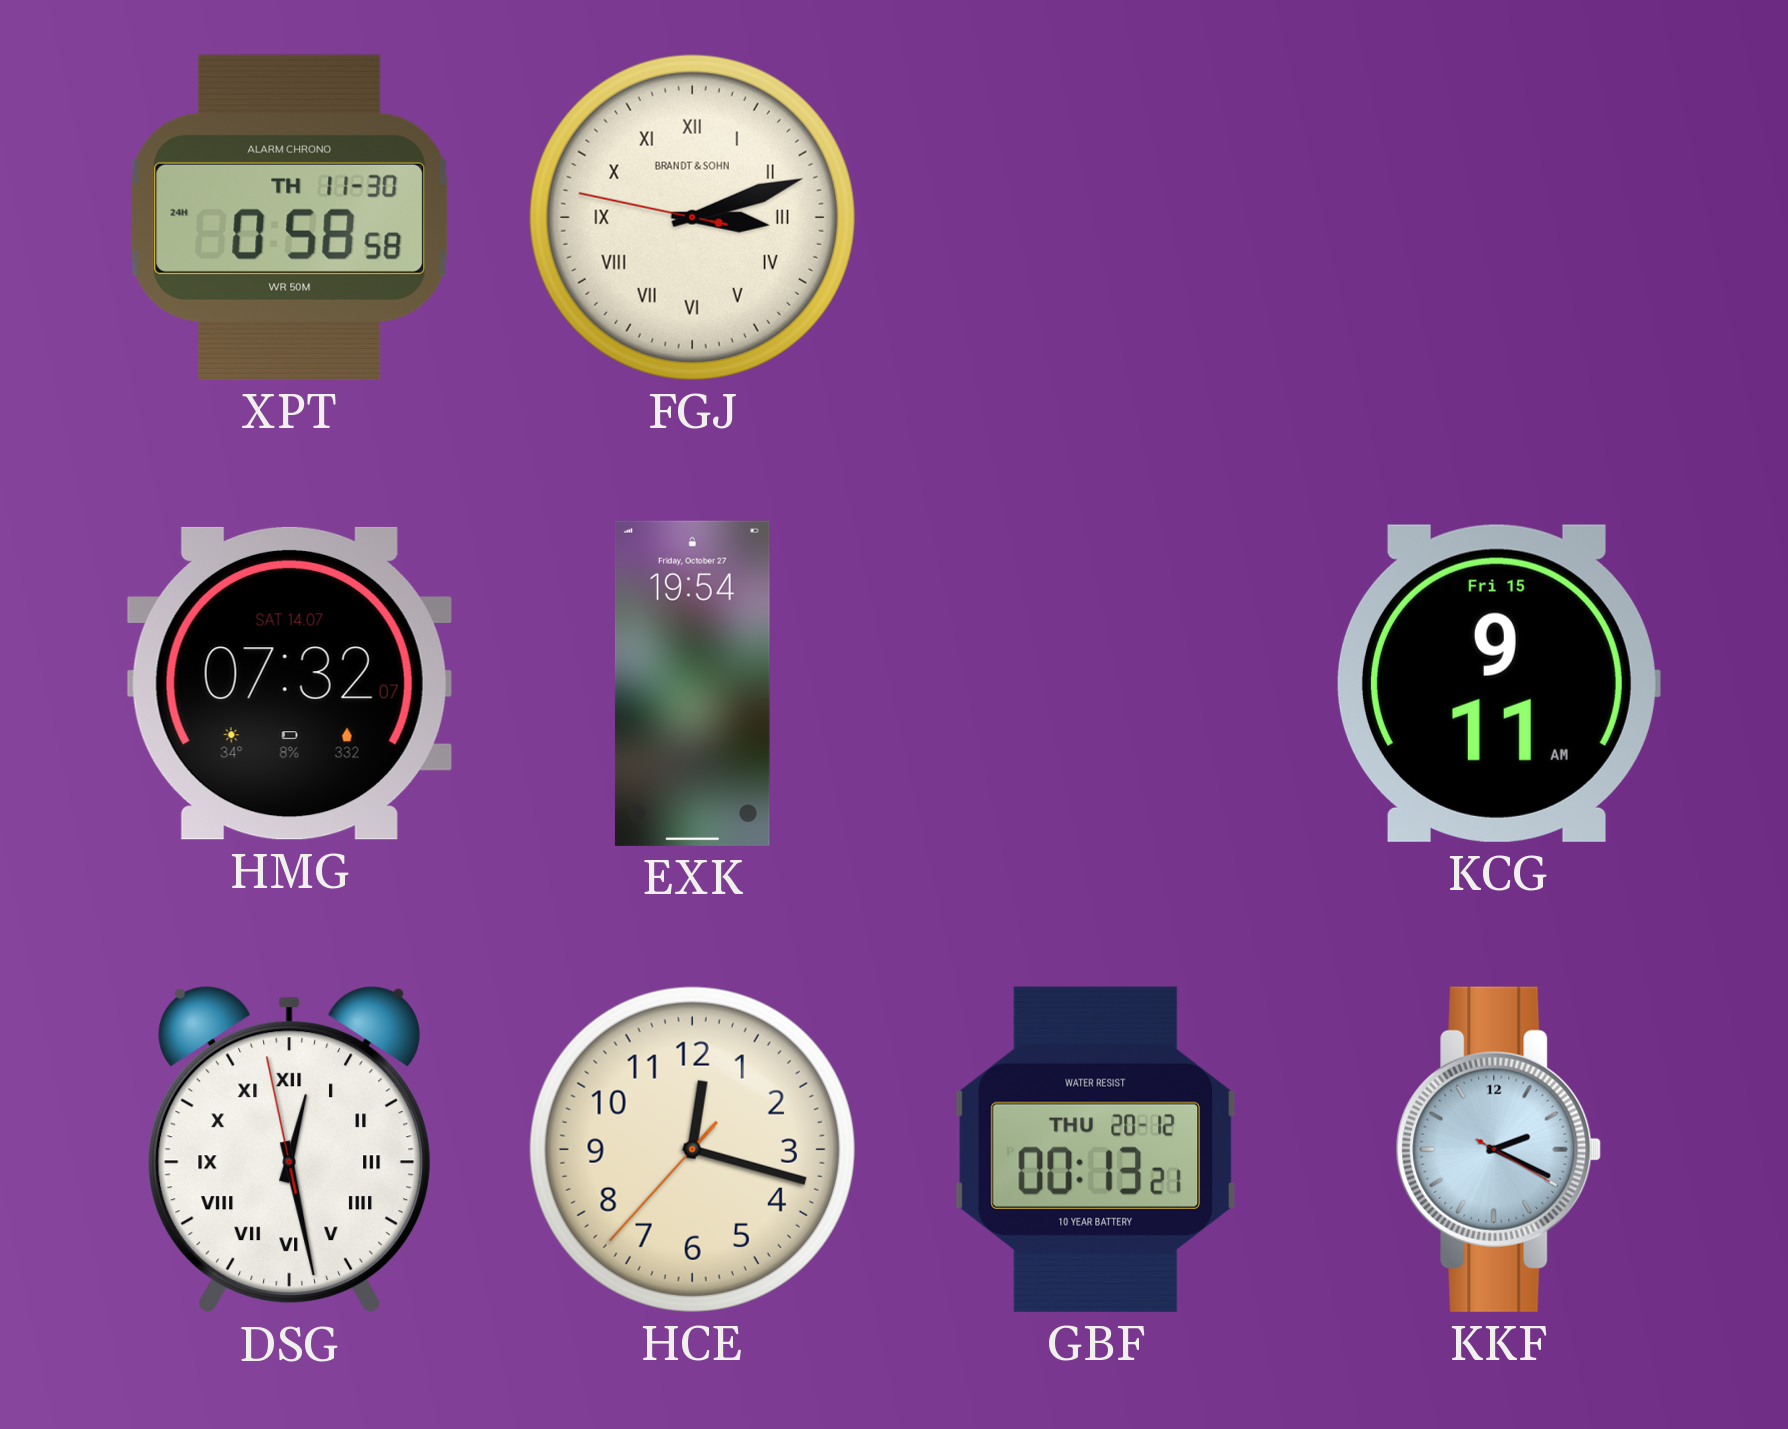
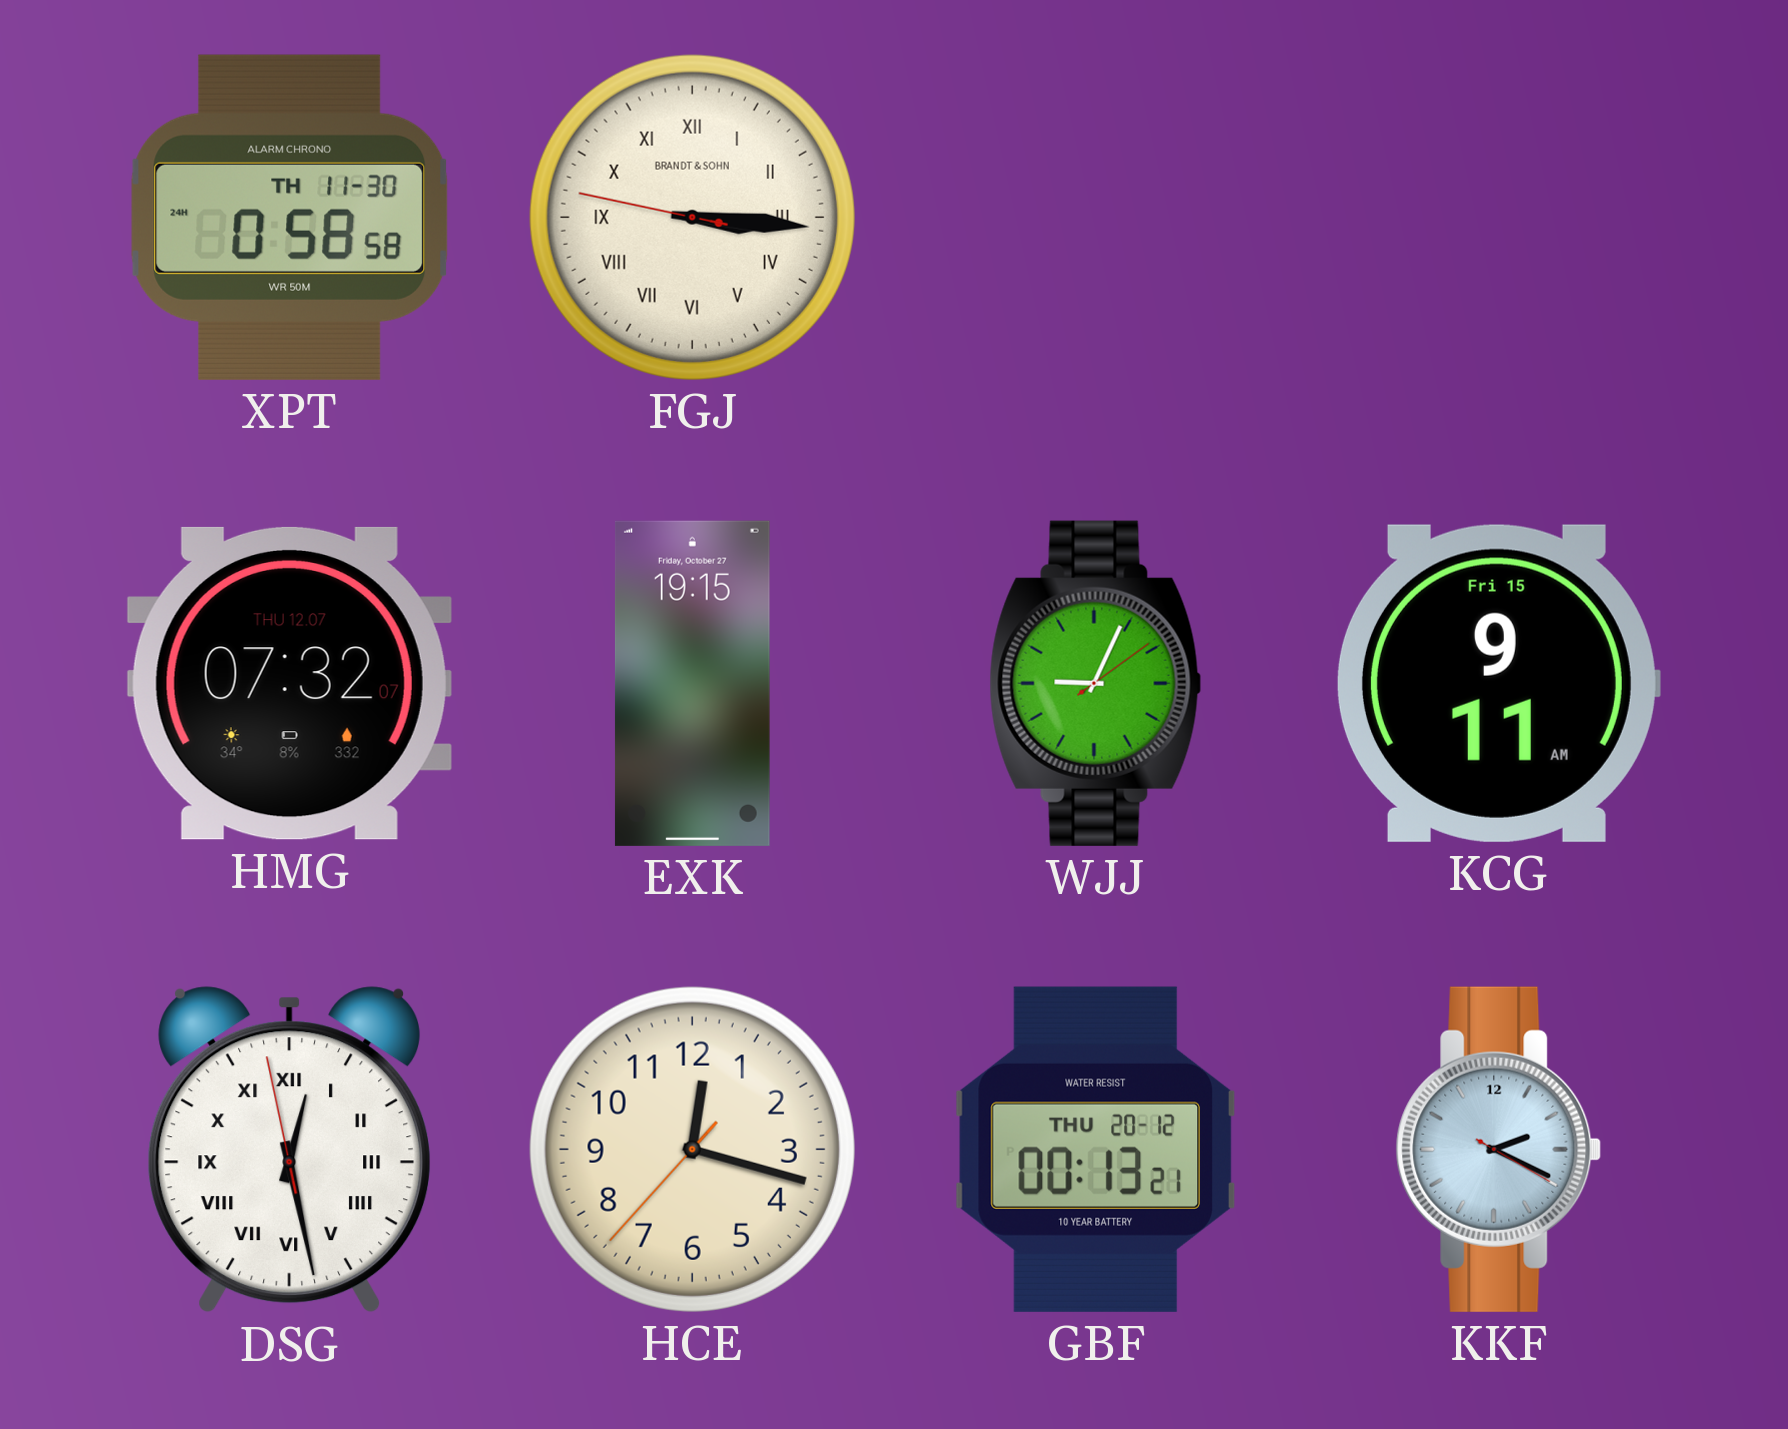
FGJ: 3:11 -> 3:15
HMG date: SAT 14.07 -> THU 12.07
EXK: 19:54 -> 19:15
WJJ: none -> 9:04
